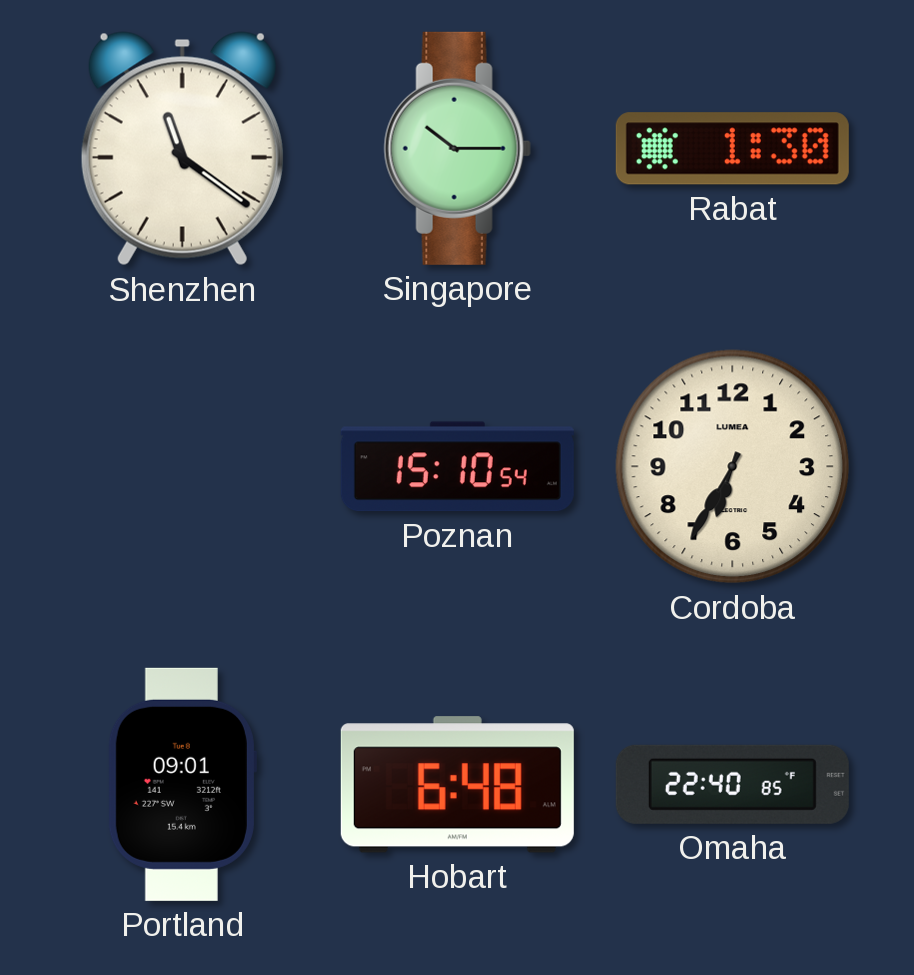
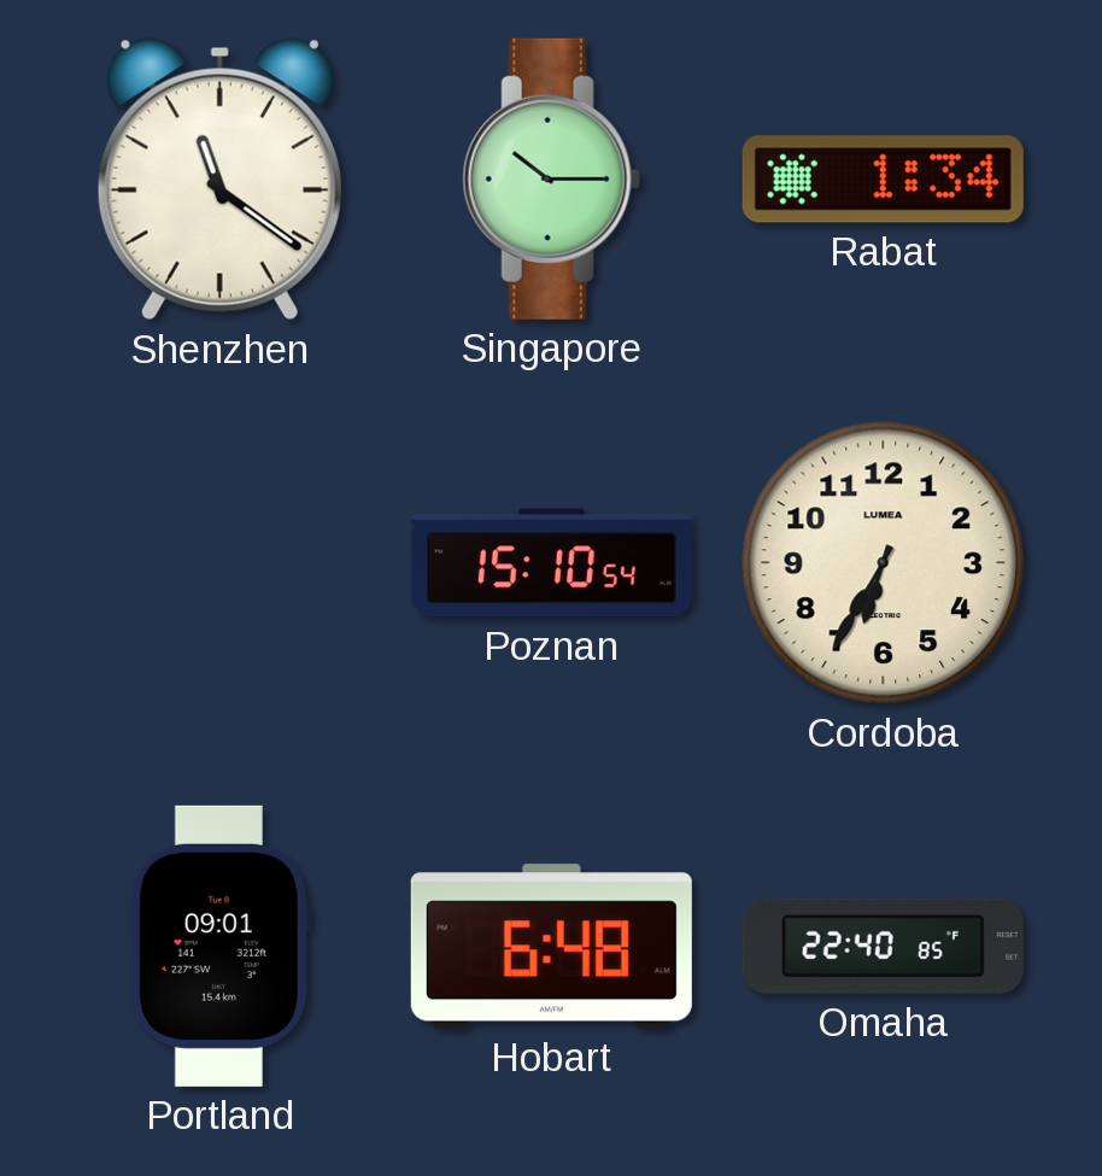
Rabat: 1:30 -> 1:34
